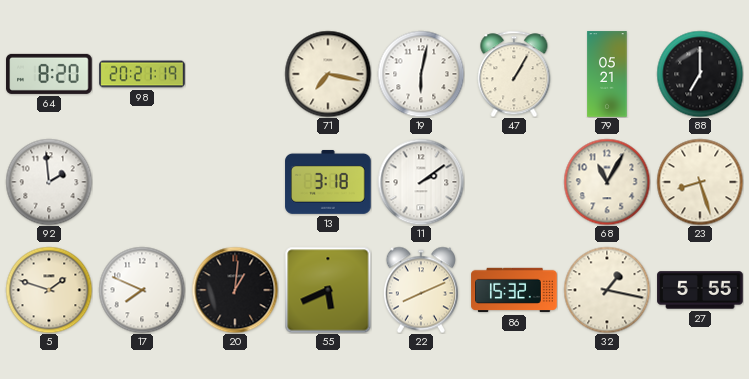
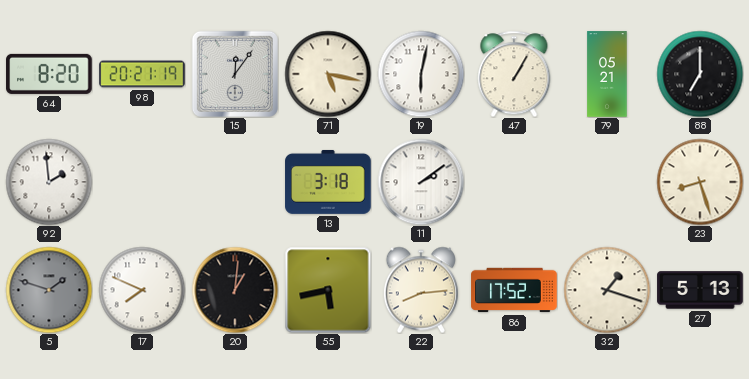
15: none -> 12:06
71: 7:17 -> 5:17
68: 11:05 -> none
5 dial: cream -> grey
55: 5:41 -> 5:43
22: 8:11 -> 8:14
86: 15:32 -> 17:52
32: 1:17 -> 1:18
27: 5:55 -> 5:13
